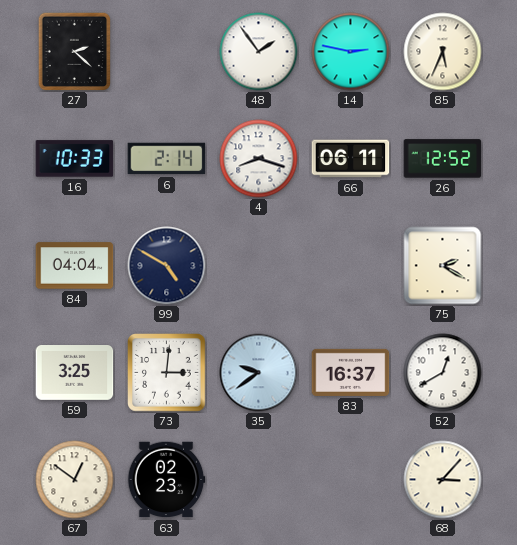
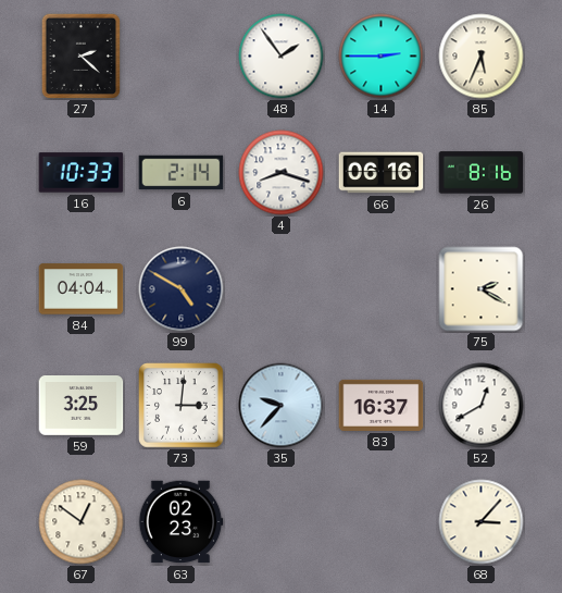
14: 2:47 -> 2:45
66: 06:11 -> 06:16
26: 12:52 -> 8:16
35: 9:39 -> 9:37
